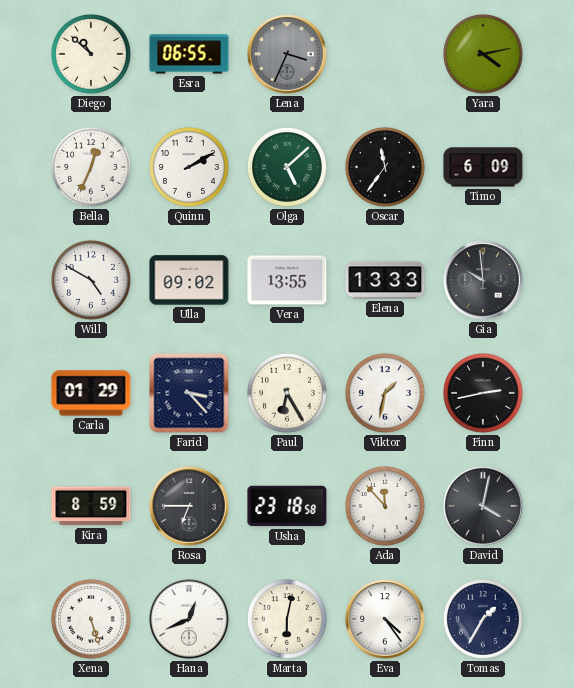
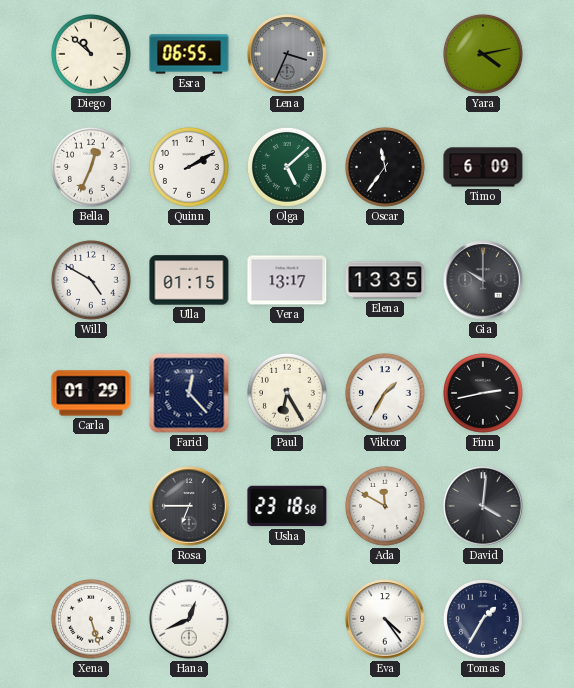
Ulla: 09:02 -> 01:15
Vera: 13:55 -> 13:17
Elena: 13:33 -> 13:35
Gia: 9:59 -> 10:00
Farid: 3:23 -> 12:23
Viktor: 1:32 -> 1:35
Kira: 8:59 -> none
Ada: 11:53 -> 11:50
David: 4:02 -> 4:01
Marta: 6:02 -> none
